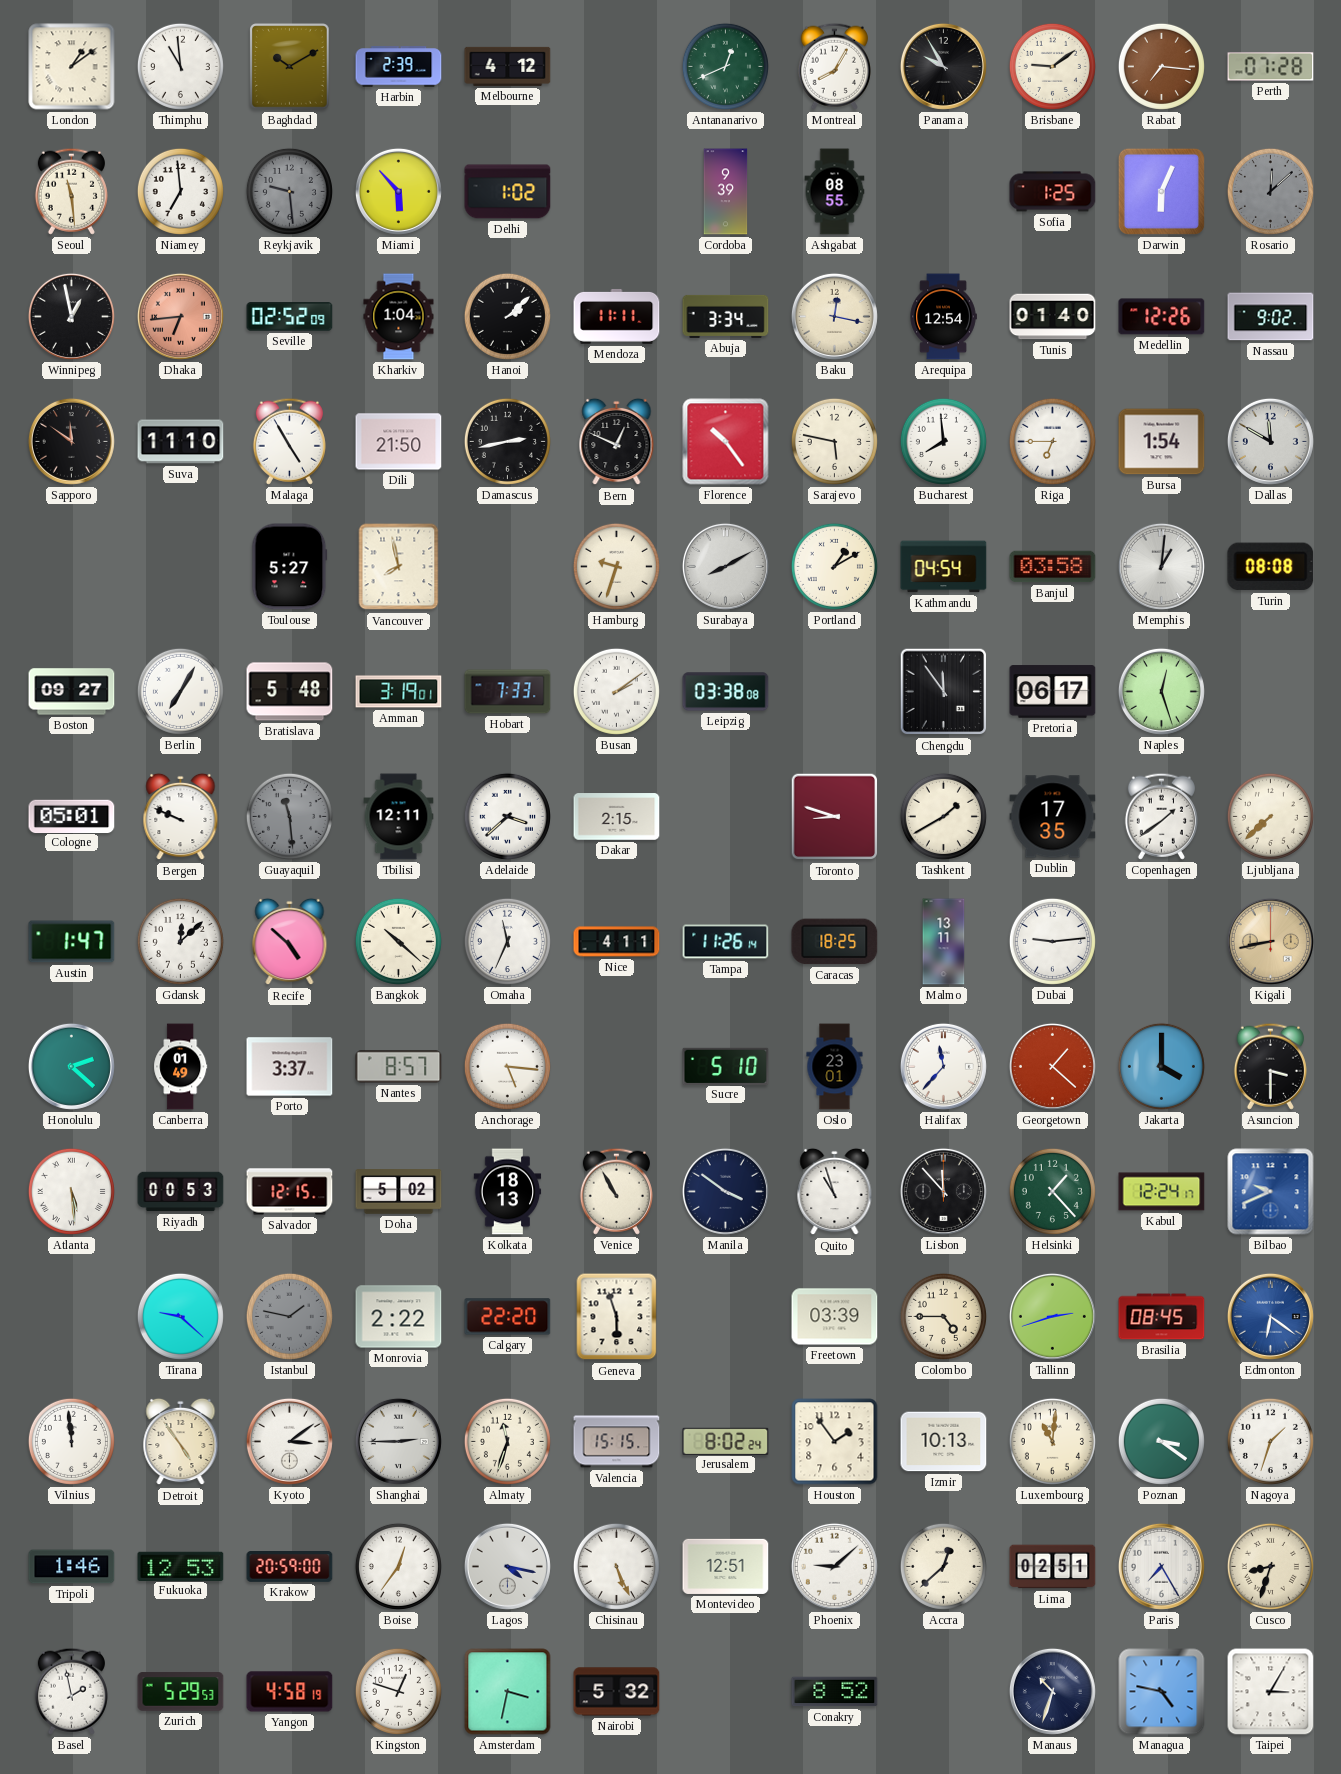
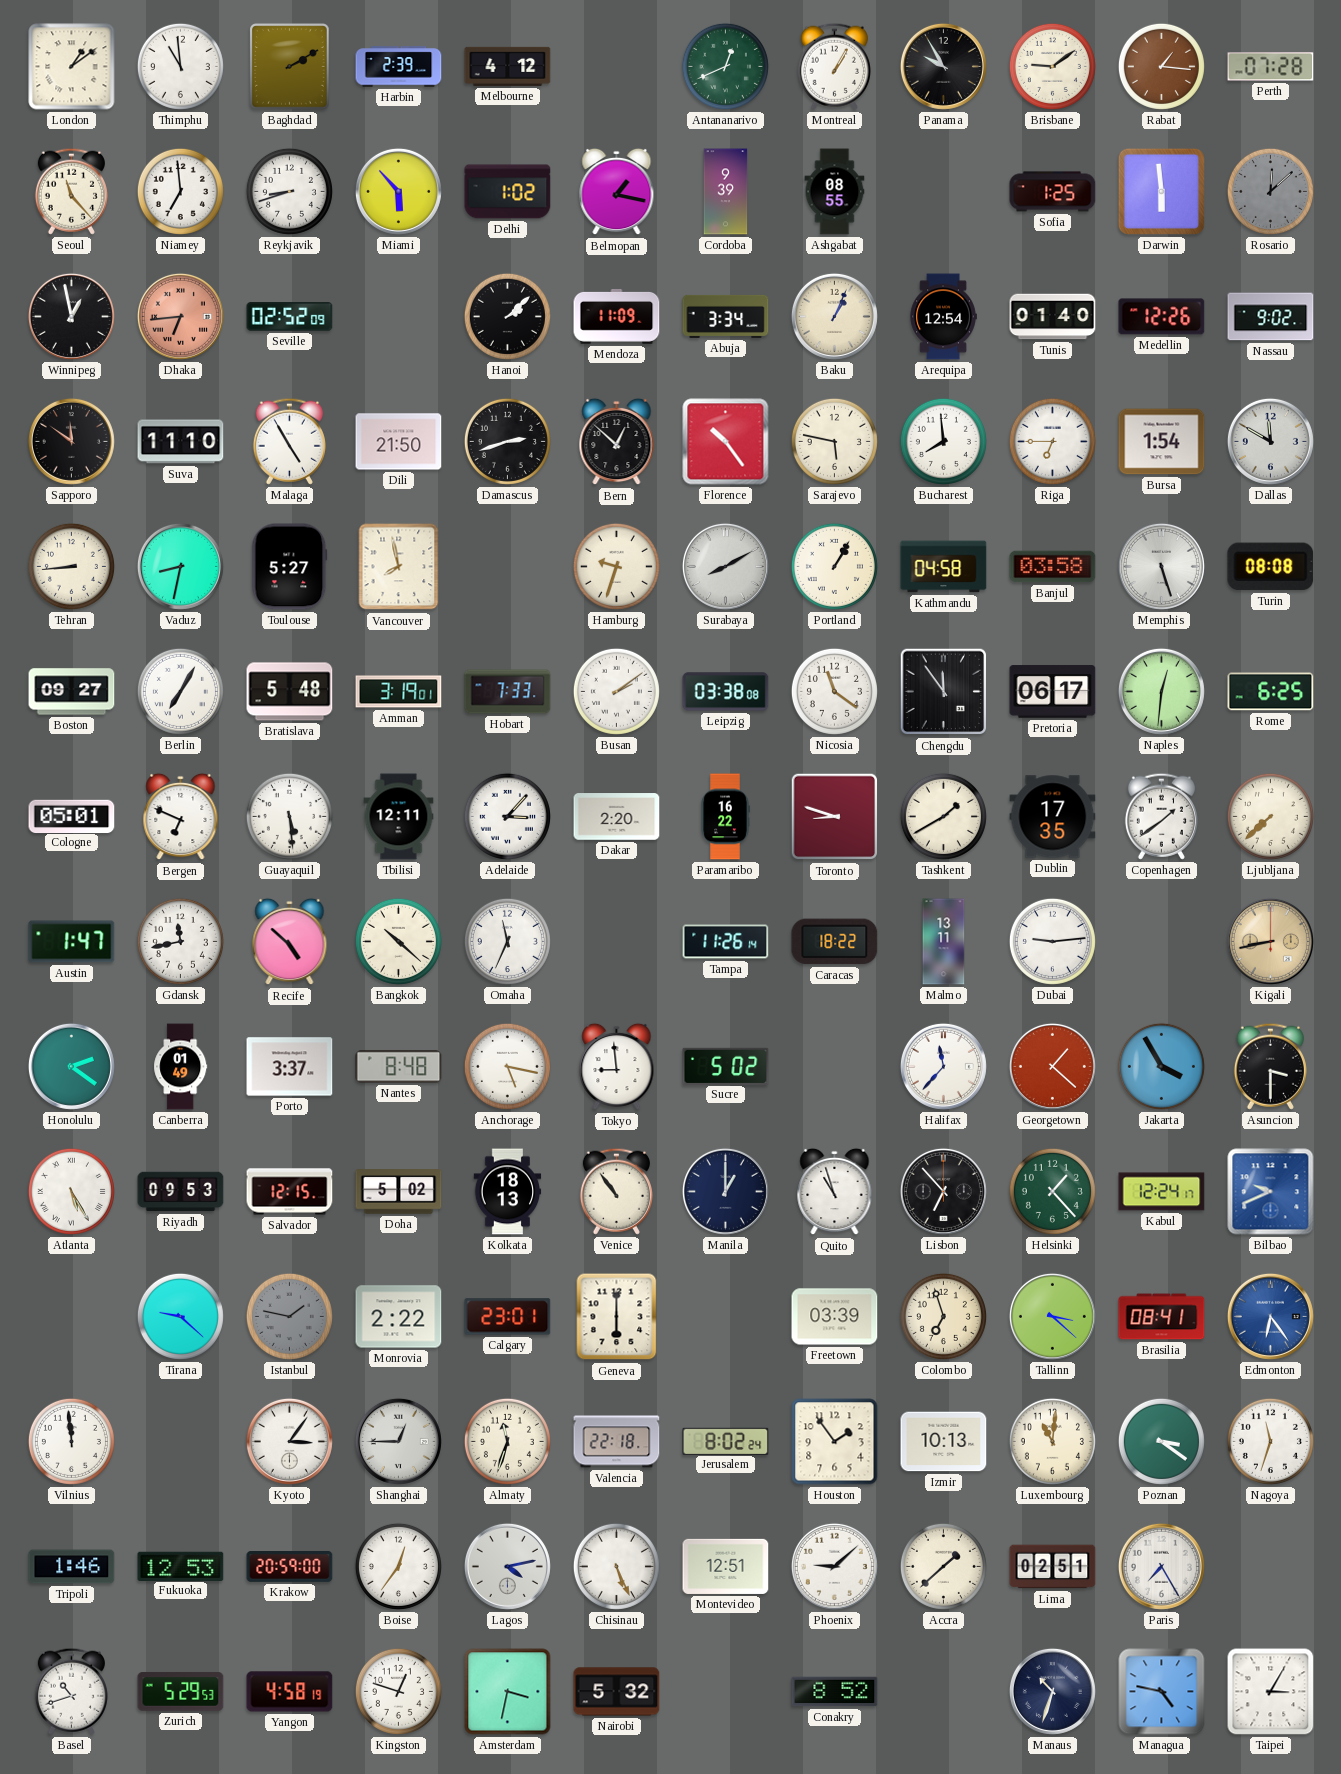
Baghdad: 10:10 -> 2:10
Montreal: 8:05 -> 1:05
Rabat: 7:16 -> 1:16
Seoul: 11:29 -> 11:23
Reykjavik: 9:29 -> 8:42
Reykjavik dial: grey -> white
Belmopan: none -> 1:17
Darwin: 6:04 -> 5:59
Kharkiv: 1:04 -> none
Mendoza: 11:11 -> 11:09
Baku: 12:17 -> 1:04
Damascus: 2:43 -> 2:42
Bern: 12:49 -> 12:52
Tehran: none -> 8:44
Vaduz: none -> 8:32
Portland: 1:10 -> 1:05
Kathmandu: 04:54 -> 04:58
Memphis: 1:01 -> 5:27
Nicosia: none -> 11:21
Naples: 12:27 -> 12:31
Rome: none -> 6:25
Bergen: 9:49 -> 6:49
Guayaquil: 11:29 -> 5:29
Guayaquil dial: grey -> white
Adelaide: 3:38 -> 3:07
Dakar: 2:15 -> 2:20
Paramaribo: none -> 16:22
Gdansk: 12:08 -> 11:43
Nice: 4:11 -> none
Caracas: 18:25 -> 18:22
Honolulu: 2:22 -> 2:21
Nantes: 8:57 -> 8:48
Anchorage: 5:16 -> 5:17
Tokyo: none -> 8:59
Sucre: 5:10 -> 5:02
Oslo: 23:01 -> none
Jakarta: 4:00 -> 3:55
Atlanta: 5:29 -> 5:25
Riyadh: 00:53 -> 09:53
Venice: 10:55 -> 10:54
Manila: 3:51 -> 1:00
Lisbon: 11:53 -> 6:53
Calgary: 22:20 -> 23:01
Geneva: 5:57 -> 6:00
Colombo: 4:45 -> 6:57
Tallinn: 2:42 -> 3:22
Brasilia: 08:45 -> 08:41
Edmonton: 6:21 -> 6:24
Detroit: 4:54 -> none
Kyoto: 3:09 -> 3:06
Shanghai: 2:45 -> 12:45
Valencia: 15:15 -> 22:18
Nagoya: 1:33 -> 11:33
Lagos: 4:17 -> 4:13
Accra: 12:38 -> 1:38
Cusco: 8:33 -> none
Basel: 1:58 -> 10:42
